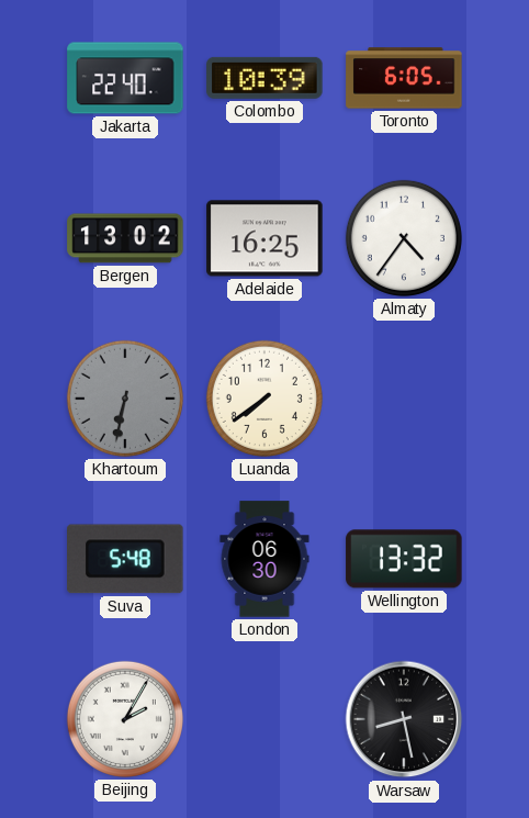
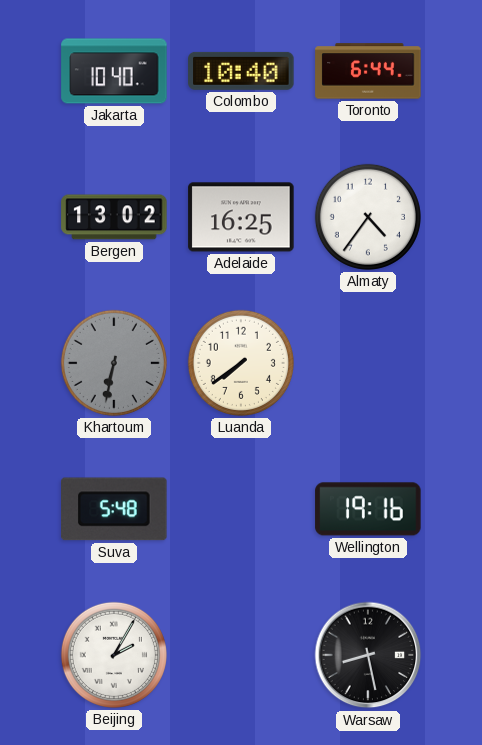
Jakarta: 22:40 -> 10:40
Colombo: 10:39 -> 10:40
Toronto: 6:05 -> 6:44
London: 06:30 -> none
Wellington: 13:32 -> 19:16
